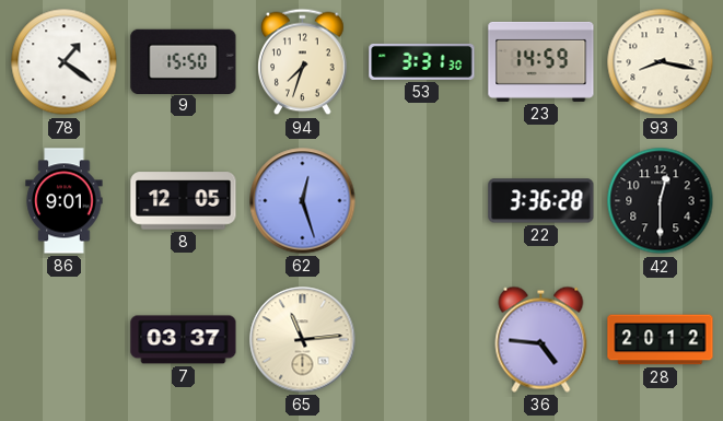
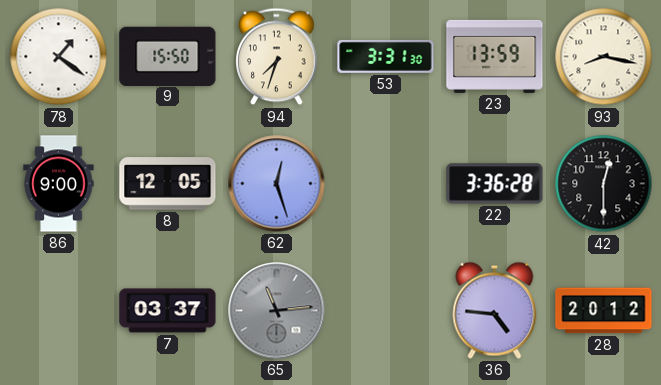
23: 14:59 -> 13:59
86: 9:01 -> 9:00
65 dial: cream -> grey
